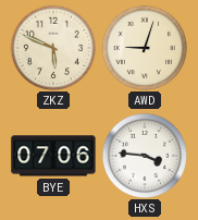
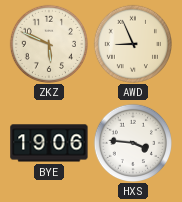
AWD: 9:03 -> 8:56
BYE: 07:06 -> 19:06
